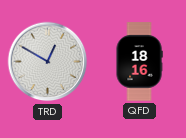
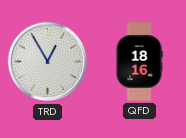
TRD: 12:50 -> 12:55
